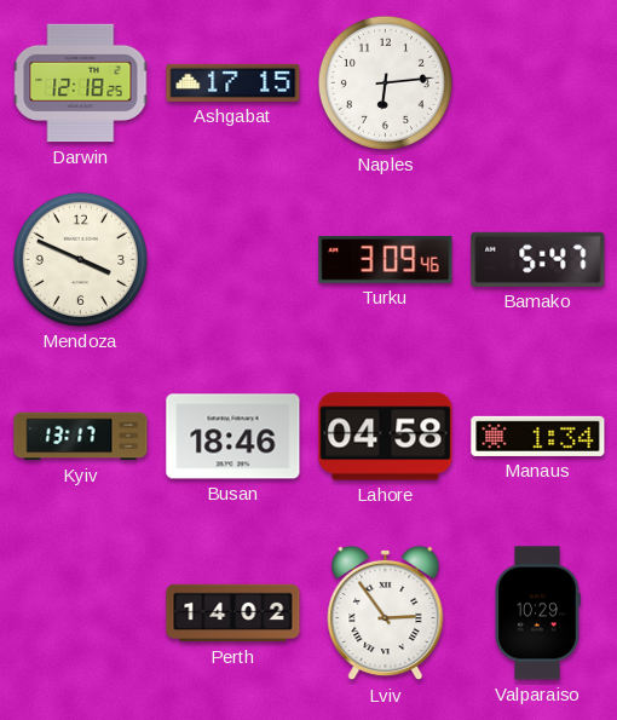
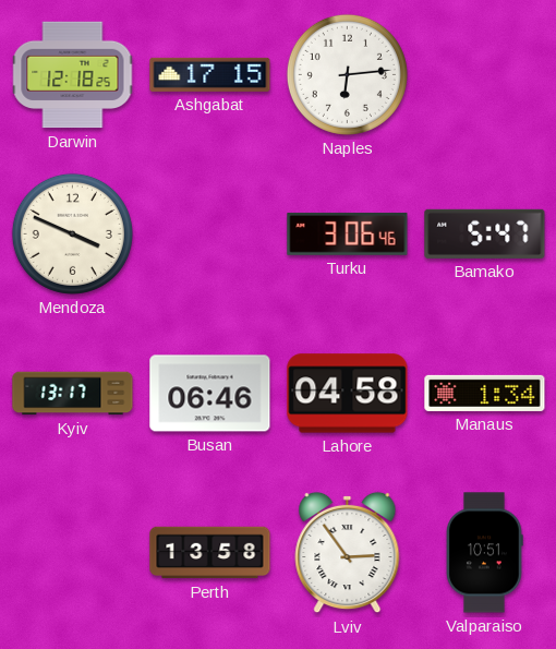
Turku: 3:09 -> 3:06
Busan: 18:46 -> 06:46
Perth: 14:02 -> 13:58
Valparaiso: 10:29 -> 10:51
